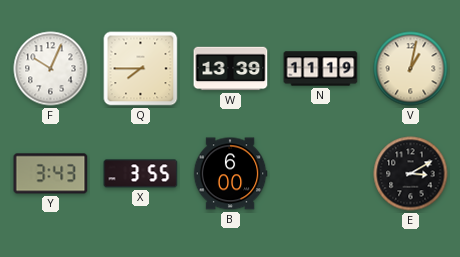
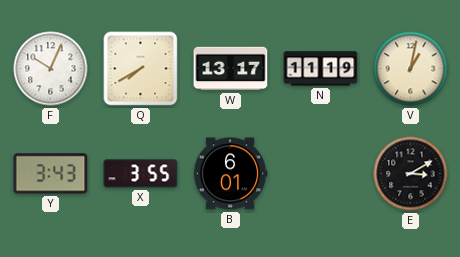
Q: 7:45 -> 7:40
W: 13:39 -> 13:17
B: 6:00 -> 6:01
